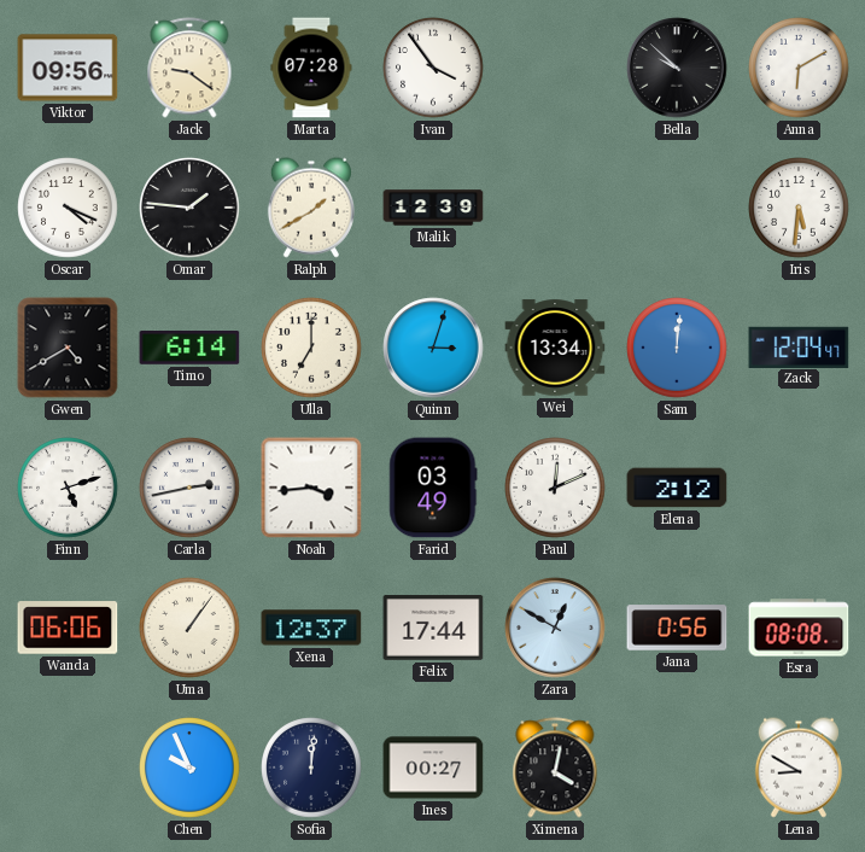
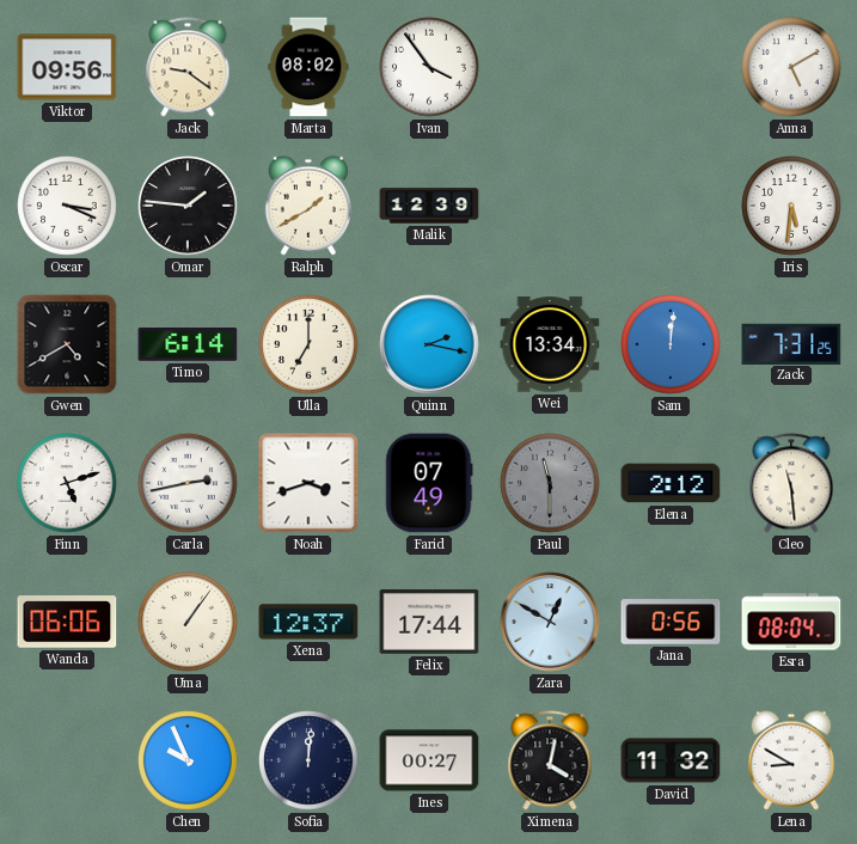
Marta: 07:28 -> 08:02
Bella: 9:52 -> none
Anna: 6:10 -> 5:10
Oscar: 4:19 -> 3:19
Quinn: 3:03 -> 2:17
Zack: 12:04 -> 7:31
Noah: 3:44 -> 3:42
Farid: 03:49 -> 07:49
Paul: 12:11 -> 11:30
Paul dial: white -> grey
Cleo: none -> 11:29
Esra: 08:08 -> 08:04
David: none -> 11:32
